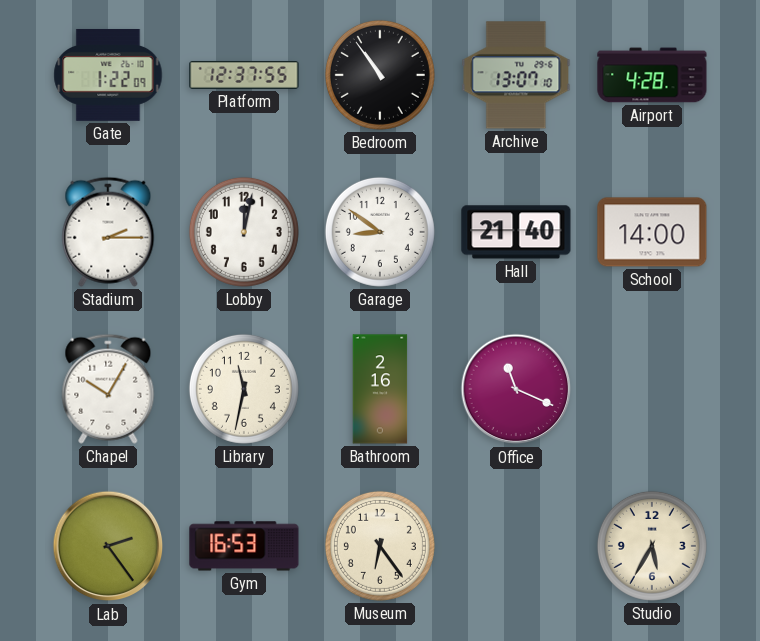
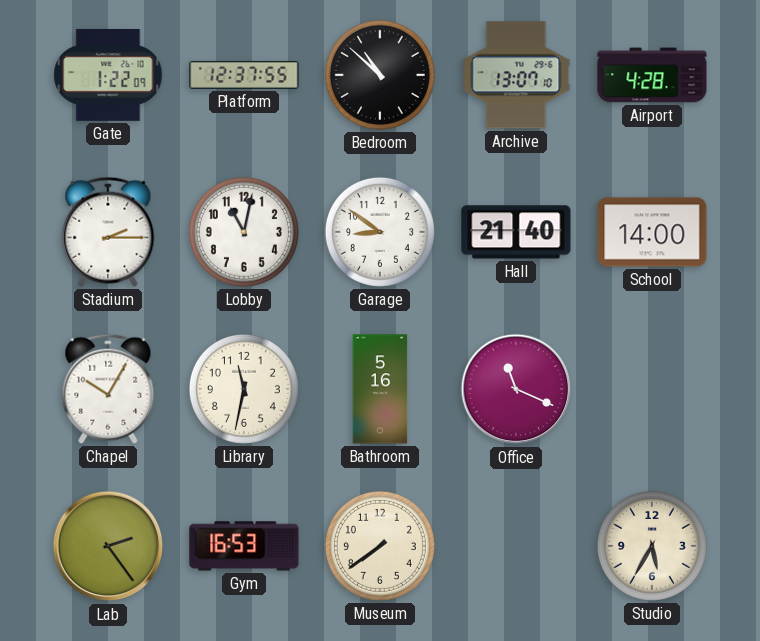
Bedroom: 10:54 -> 10:52
Lobby: 12:02 -> 11:02
Bathroom: 2:16 -> 5:16
Museum: 6:24 -> 7:39
